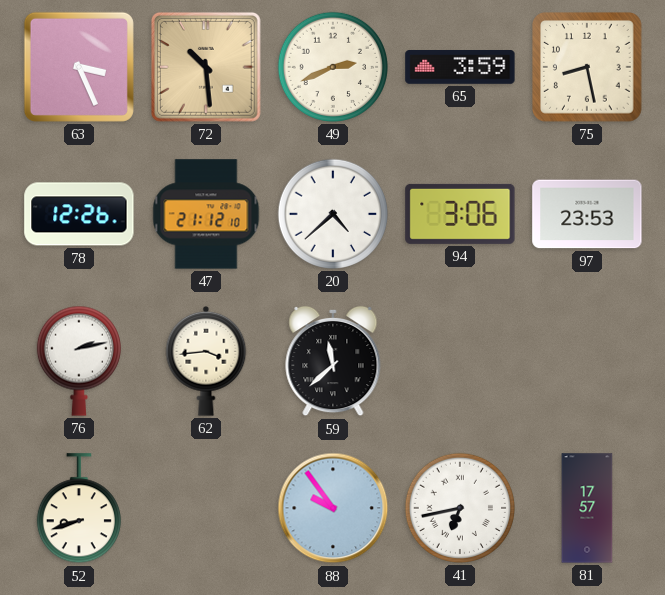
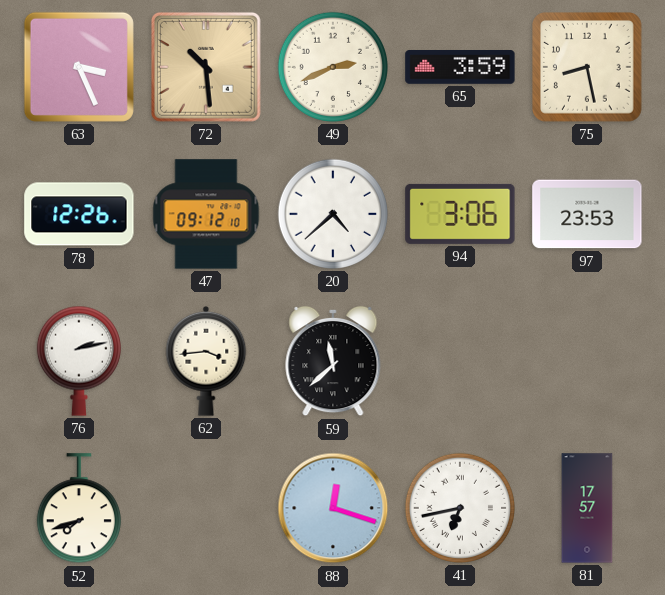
47: 21:12 -> 09:12
52: 8:42 -> 7:42
88: 9:54 -> 12:18
